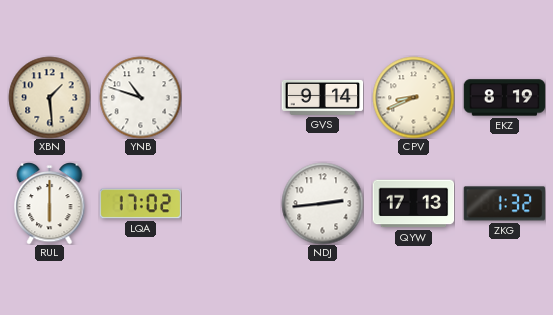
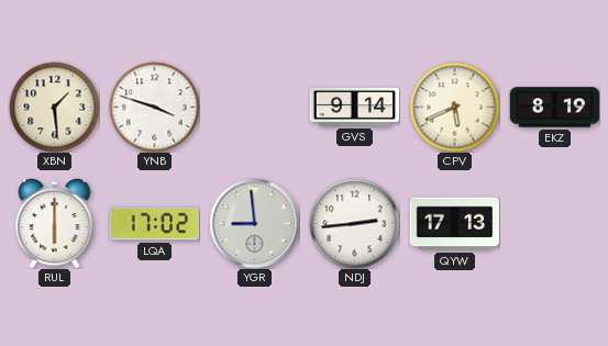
YNB: 10:48 -> 3:48
CPV: 8:41 -> 5:41
YGR: none -> 8:59
ZKG: 1:32 -> none
